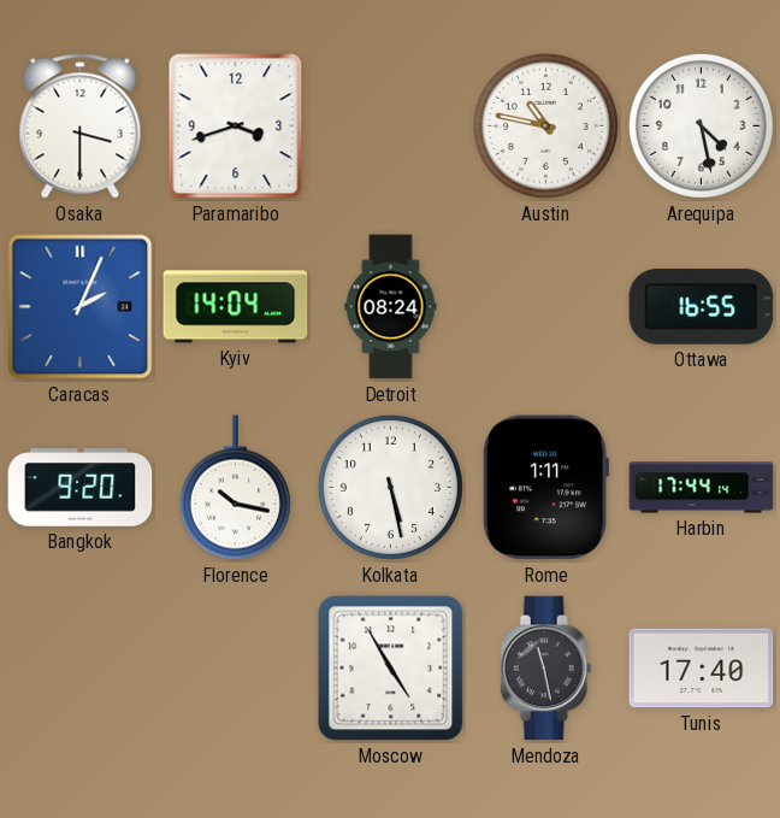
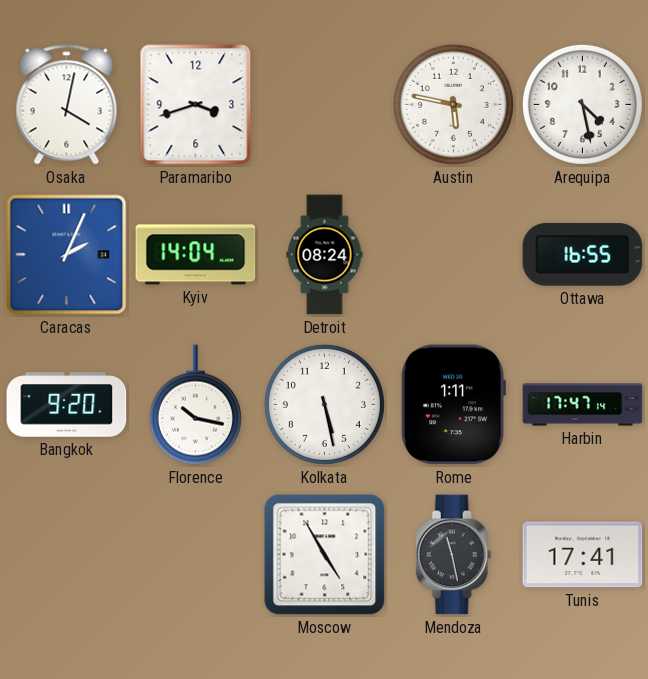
Osaka: 3:30 -> 4:02
Austin: 10:47 -> 5:47
Harbin: 17:44 -> 17:47
Tunis: 17:40 -> 17:41
